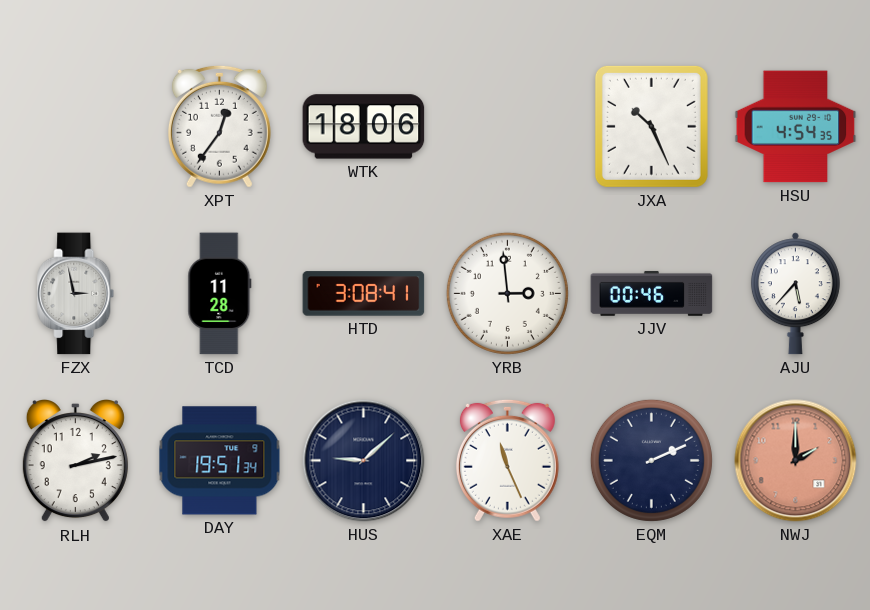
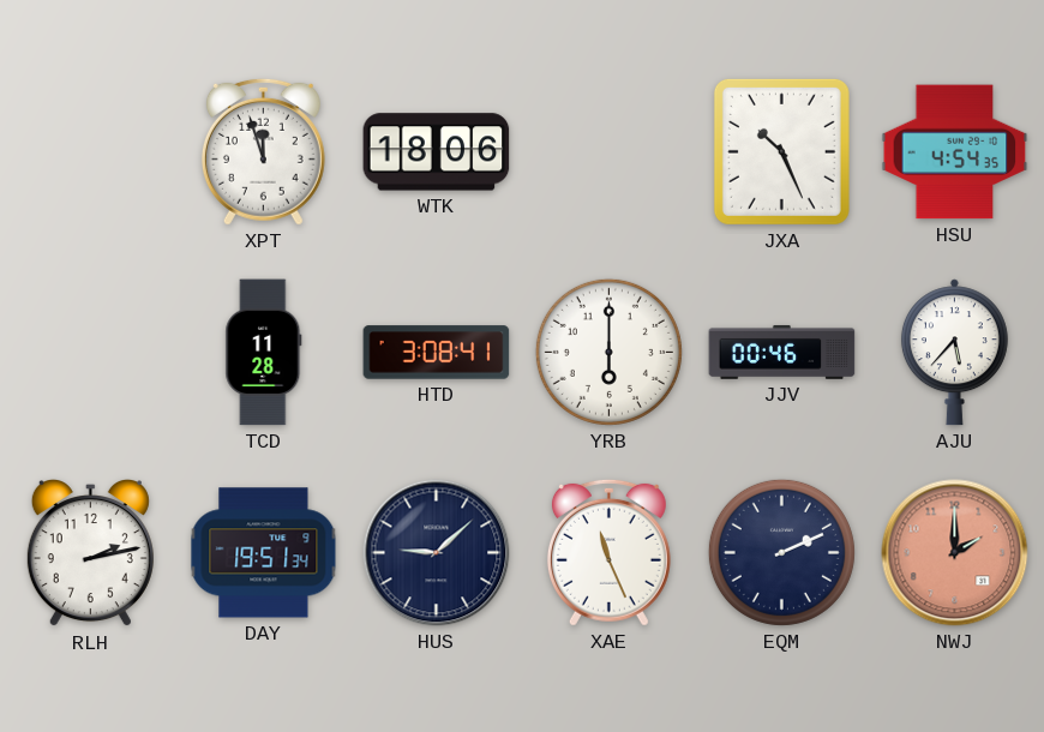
XPT: 12:36 -> 11:57
FZX: 2:58 -> none
YRB: 2:59 -> 6:00
